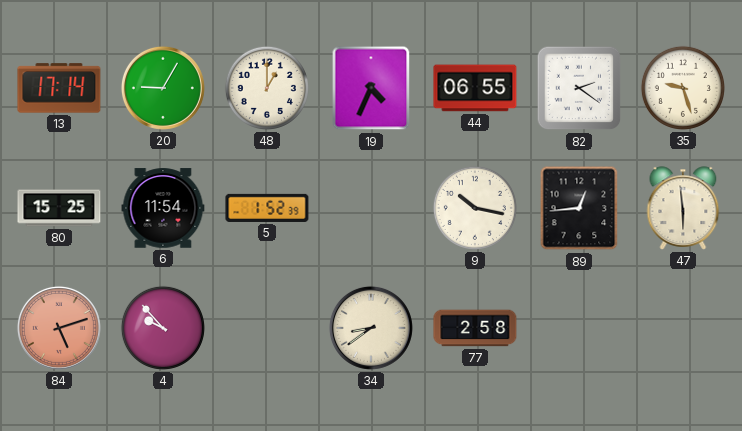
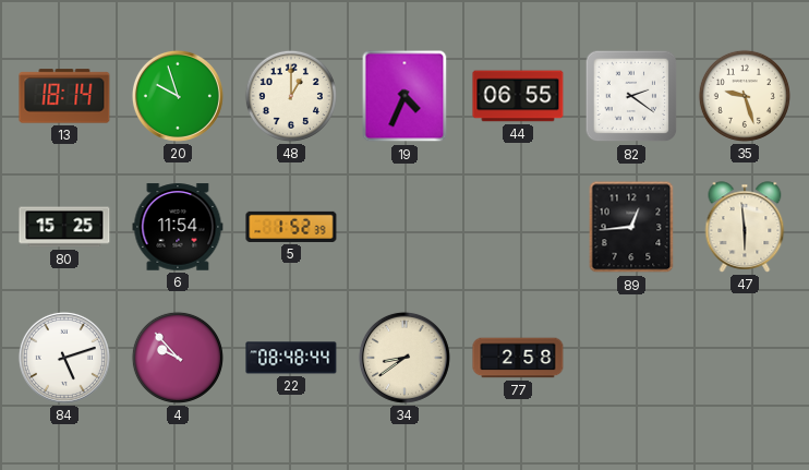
13: 17:14 -> 18:14
20: 9:05 -> 9:57
9: 10:17 -> none
84 dial: salmon -> white
22: none -> 08:48
